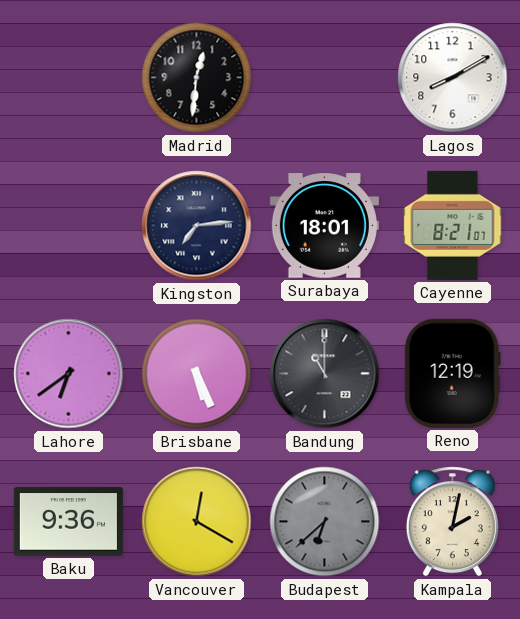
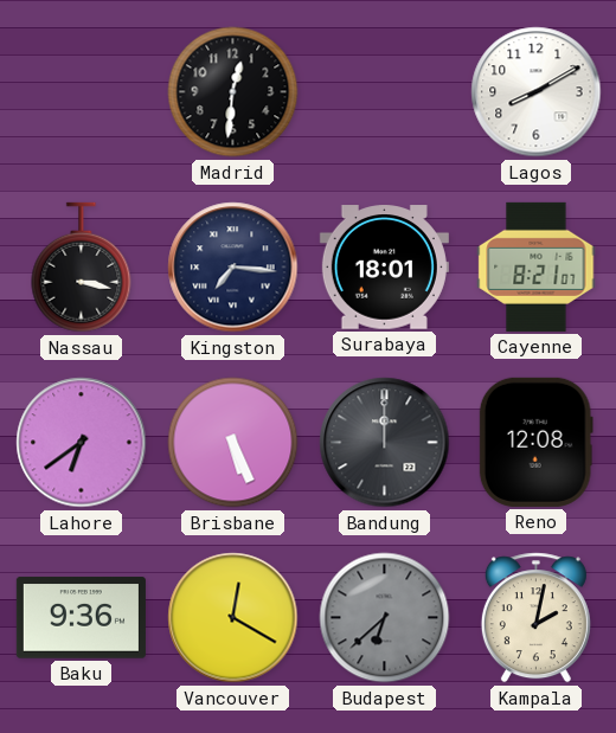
Nassau: none -> 3:17
Kingston: 7:14 -> 7:16
Bandung: 11:00 -> 12:00
Reno: 12:19 -> 12:08
